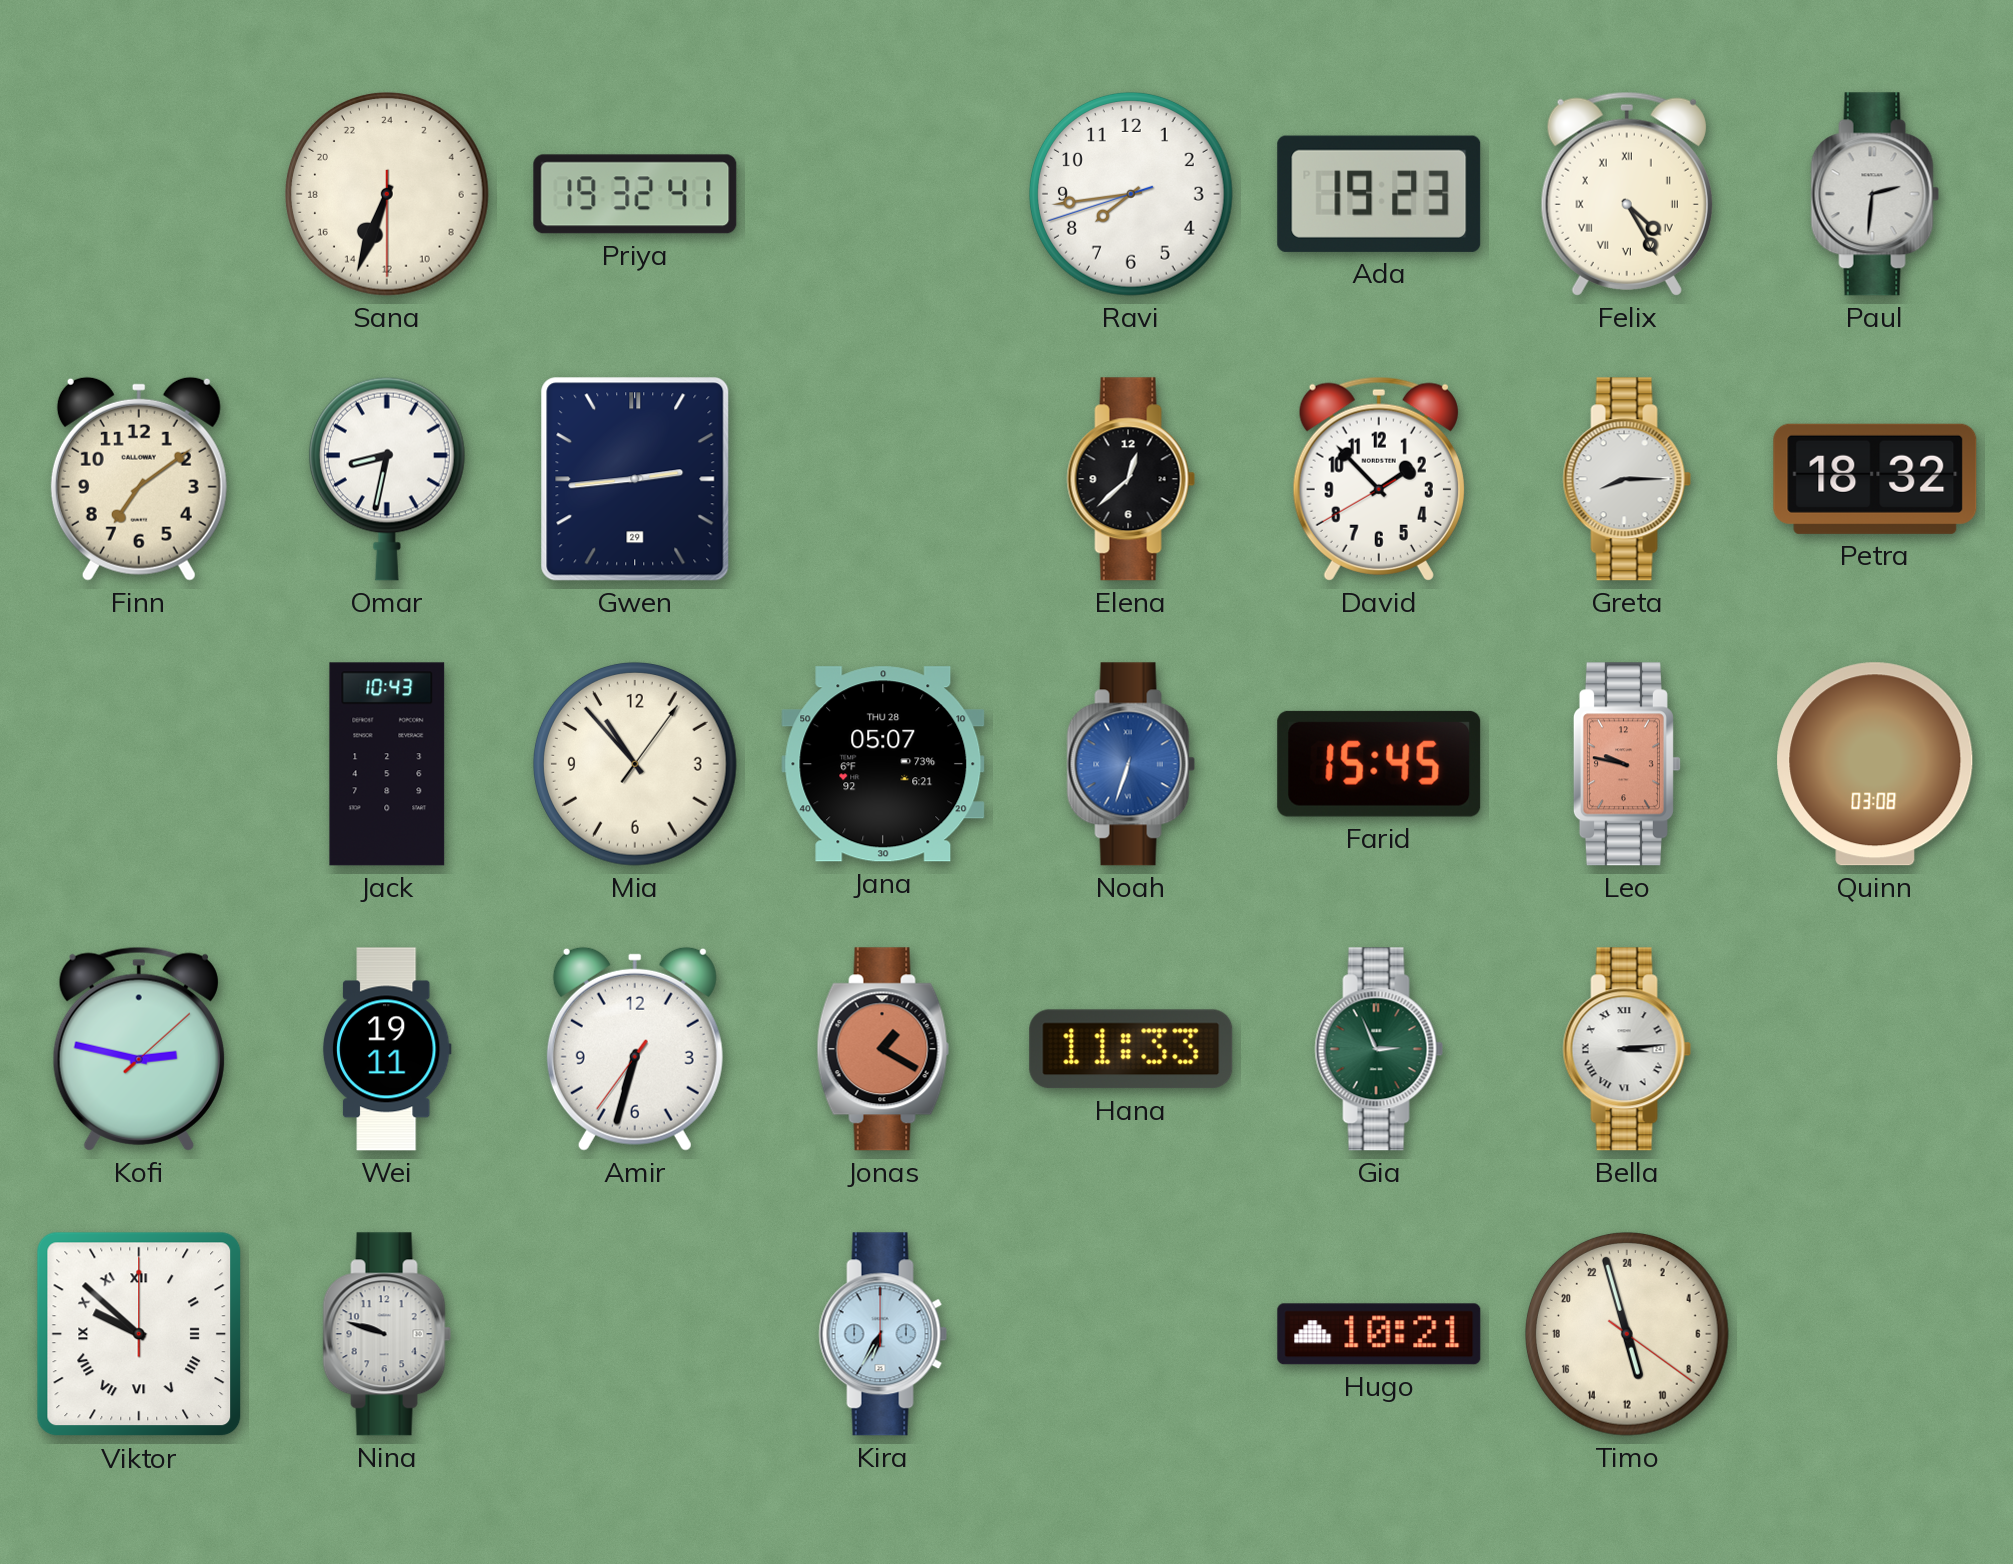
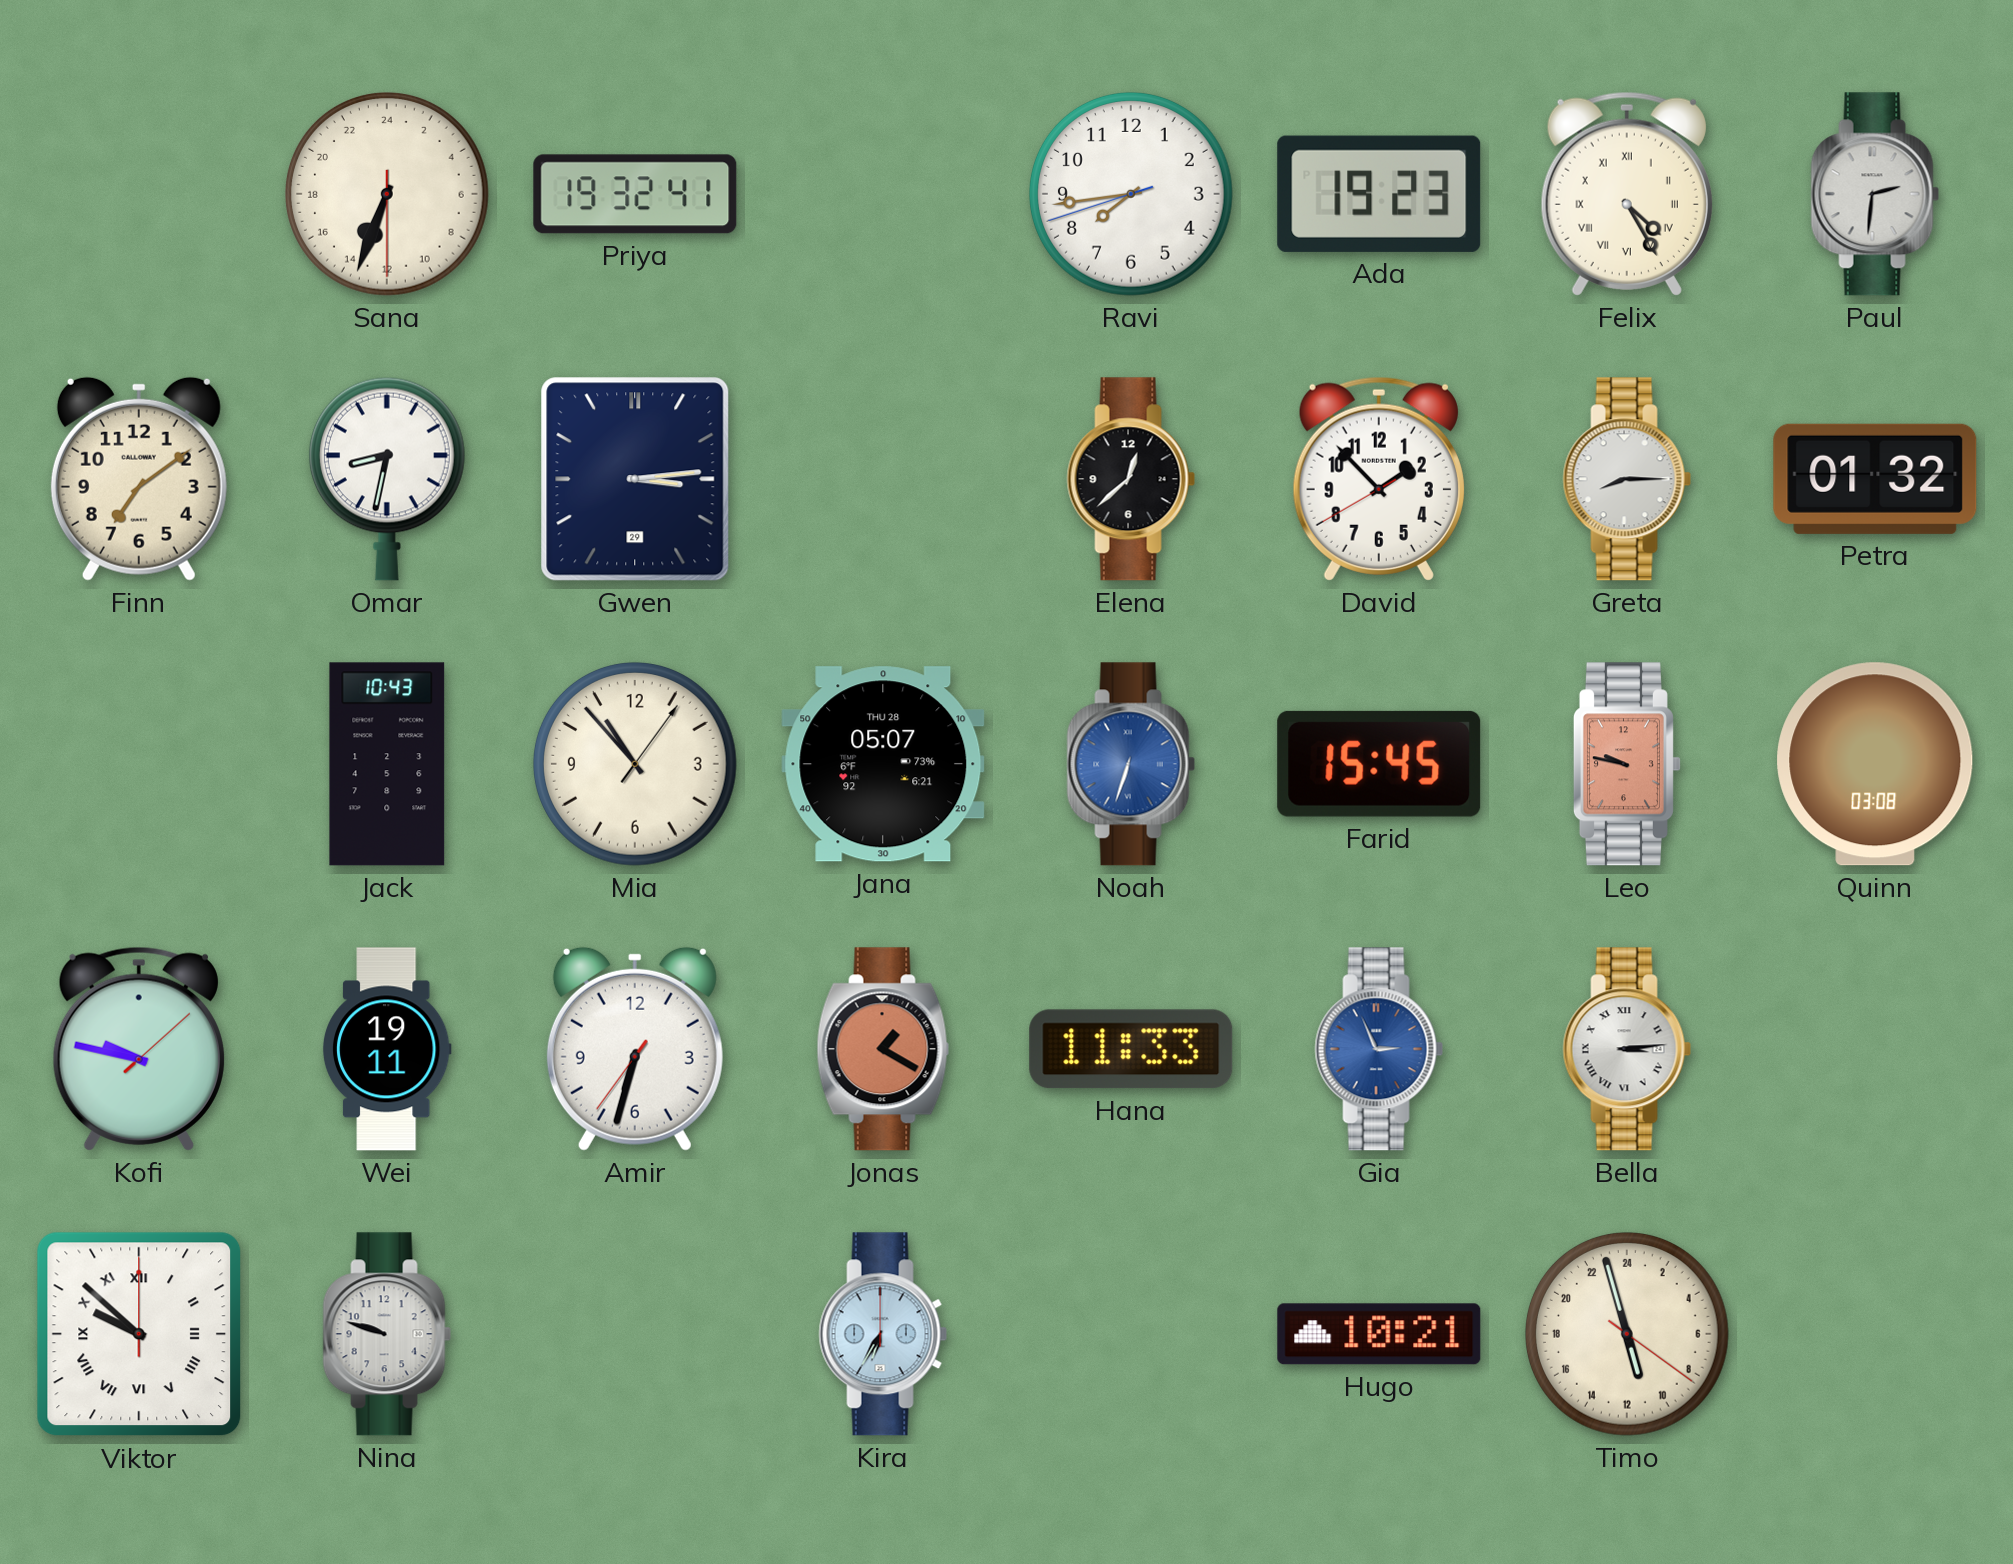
Gwen: 2:44 -> 3:14
Petra: 18:32 -> 01:32
Kofi: 2:47 -> 9:47
Gia dial: green -> blue
